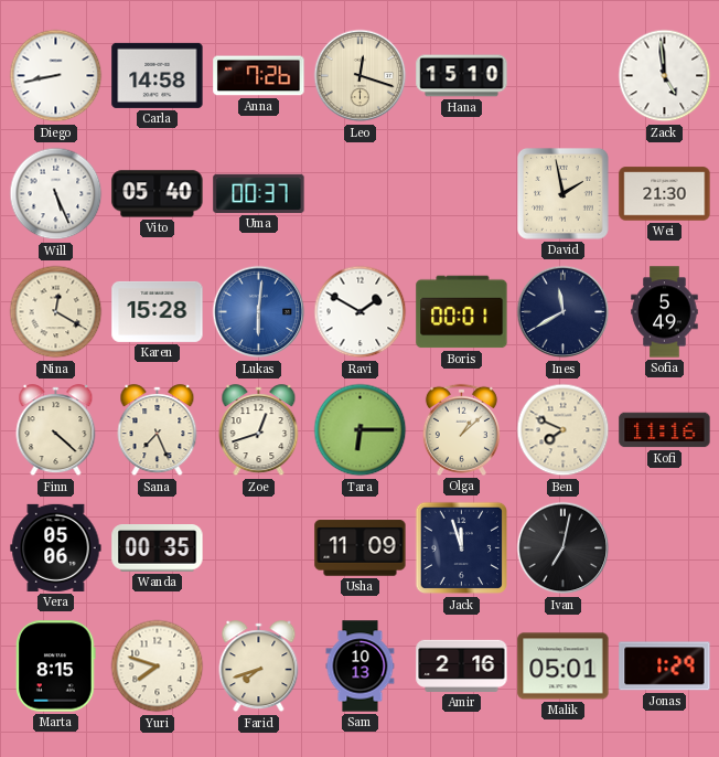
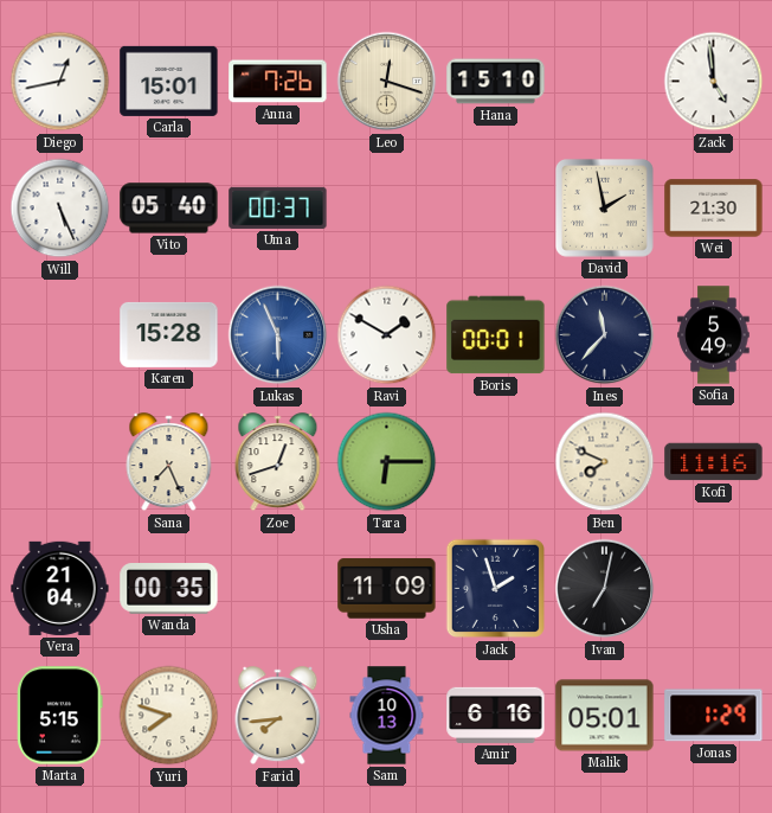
Diego: 8:43 -> 12:43
Carla: 14:58 -> 15:01
Nina: 12:20 -> none
Lukas: 6:01 -> 5:56
Ines: 11:40 -> 11:37
Finn: 4:22 -> none
Olga: 1:08 -> none
Vera: 05:06 -> 21:04
Jack: 11:57 -> 1:57
Marta: 8:15 -> 5:15
Farid: 7:42 -> 7:44
Amir: 2:16 -> 6:16
